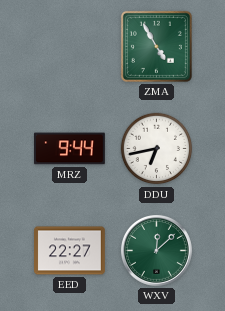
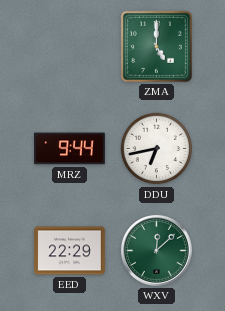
ZMA: 4:55 -> 5:00
EED: 22:27 -> 22:29
